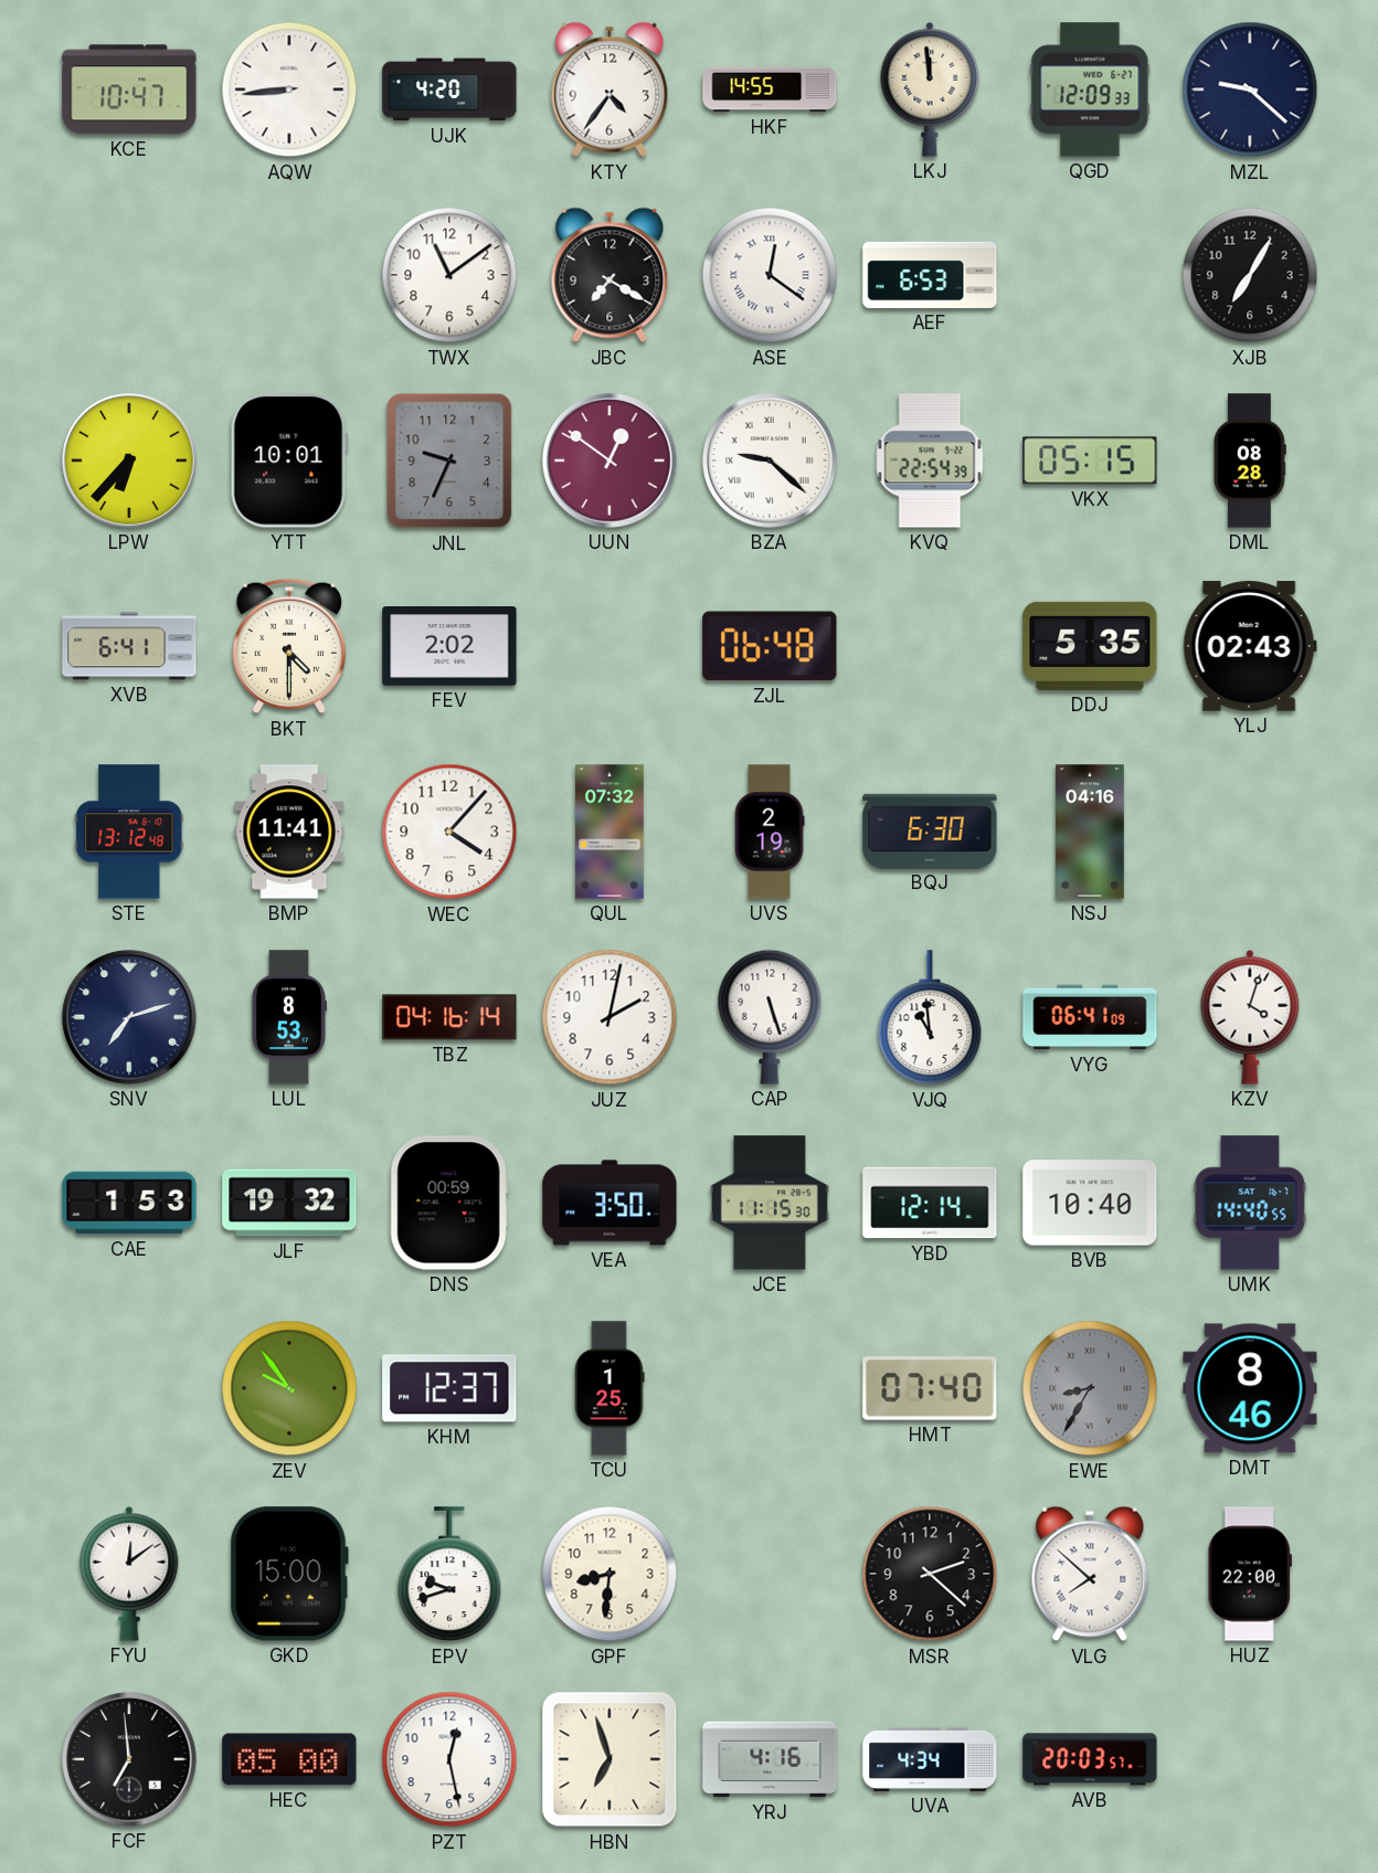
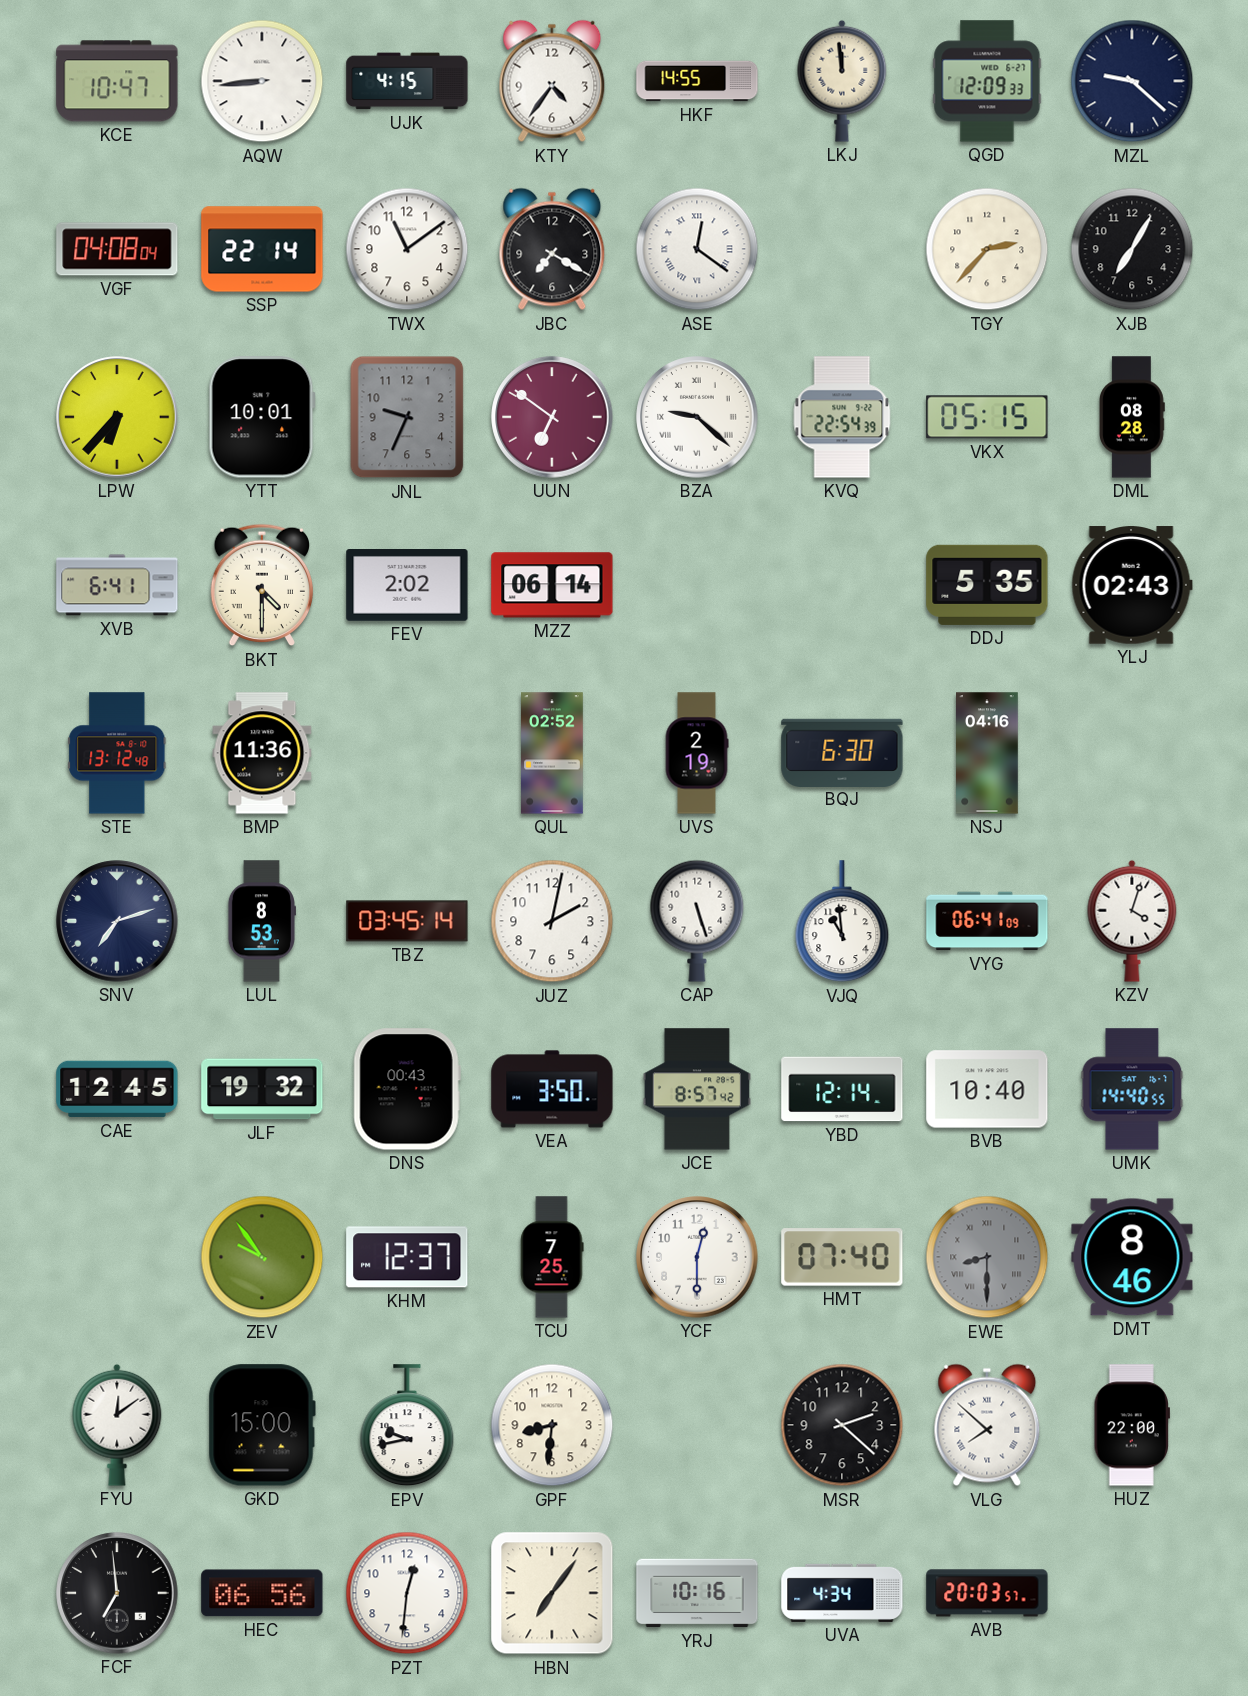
UJK: 4:20 -> 4:15
VGF: none -> 04:08
SSP: none -> 22:14
AEF: 6:53 -> none
TGY: none -> 2:37
UUN: 12:51 -> 6:51
MZZ: none -> 06:14
ZJL: 06:48 -> none
BMP: 11:41 -> 11:36
WEC: 4:07 -> none
QUL: 07:32 -> 02:52
TBZ: 04:16 -> 03:45
CAE: 1:53 -> 12:45
DNS: 00:59 -> 00:43
JCE: 11:15 -> 8:57
TCU: 1:25 -> 7:25
YCF: none -> 12:30
EWE: 8:35 -> 8:30
EPV: 9:42 -> 9:43
HEC: 05:00 -> 06:56
PZT: 12:28 -> 12:31
HBN: 6:57 -> 7:06
YRJ: 4:16 -> 10:16
